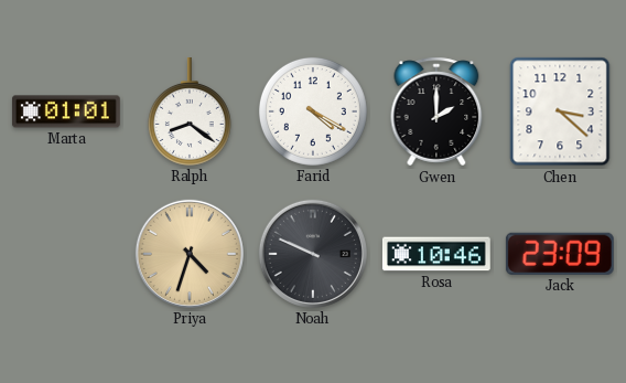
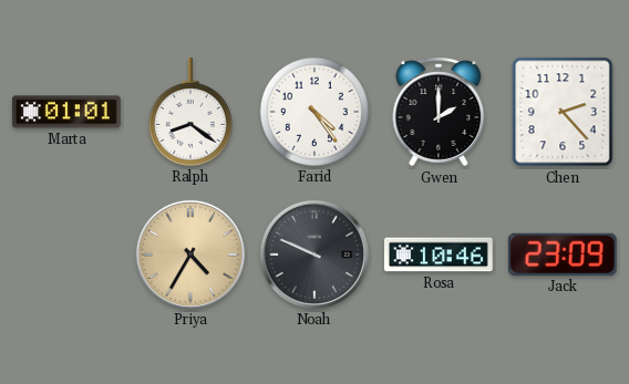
Farid: 4:20 -> 4:24
Chen: 3:22 -> 2:23
Priya: 4:33 -> 4:35
